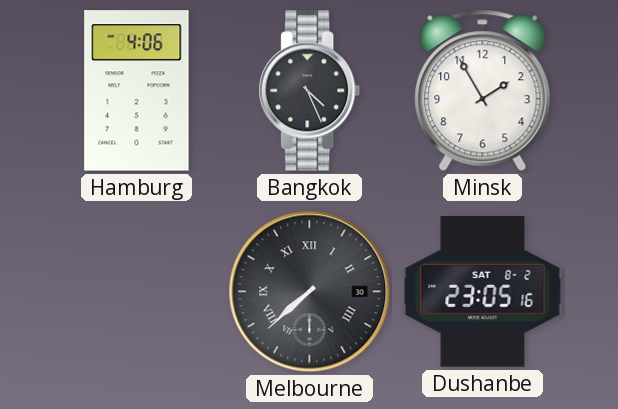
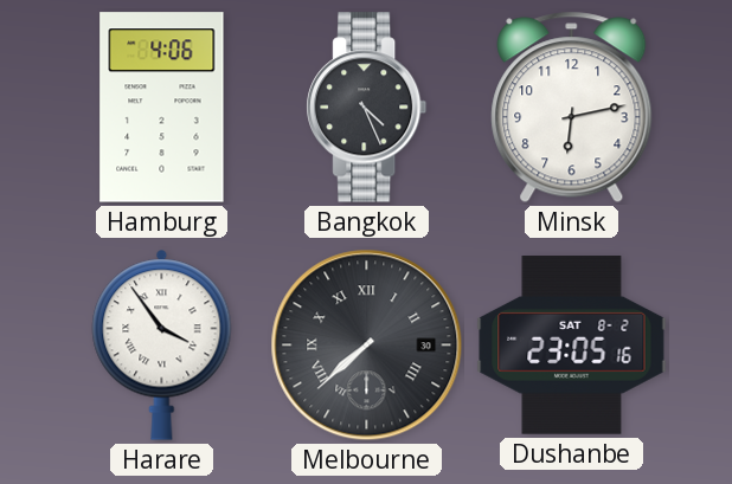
Minsk: 1:55 -> 6:13
Harare: none -> 3:54
